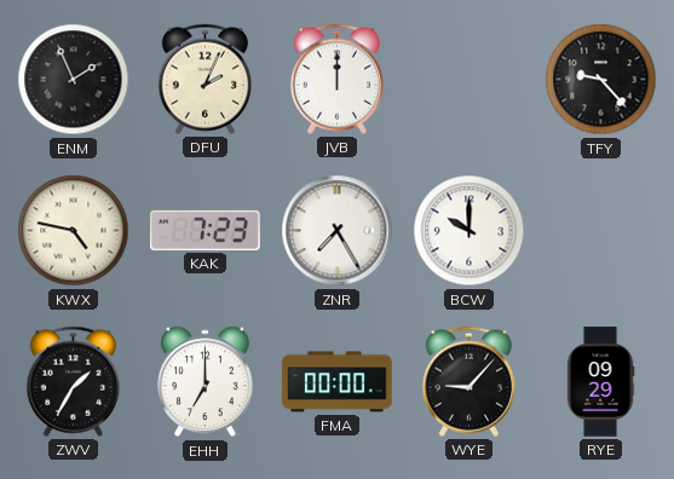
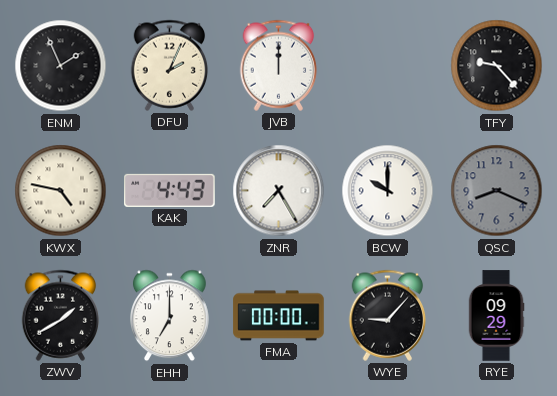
KAK: 7:23 -> 4:43
QSC: none -> 8:19
ZWV: 1:35 -> 1:40
